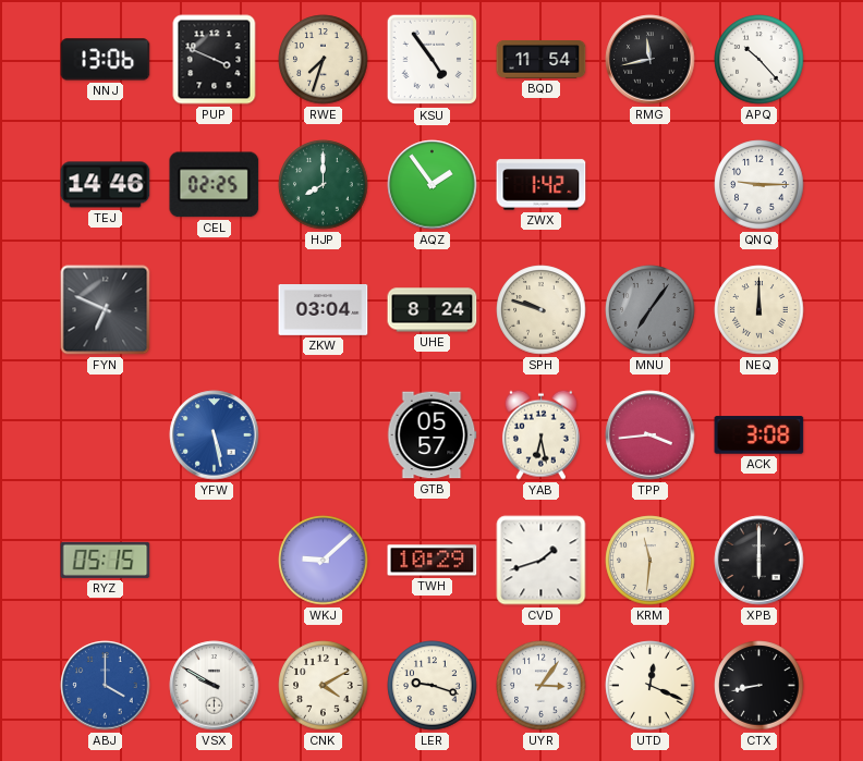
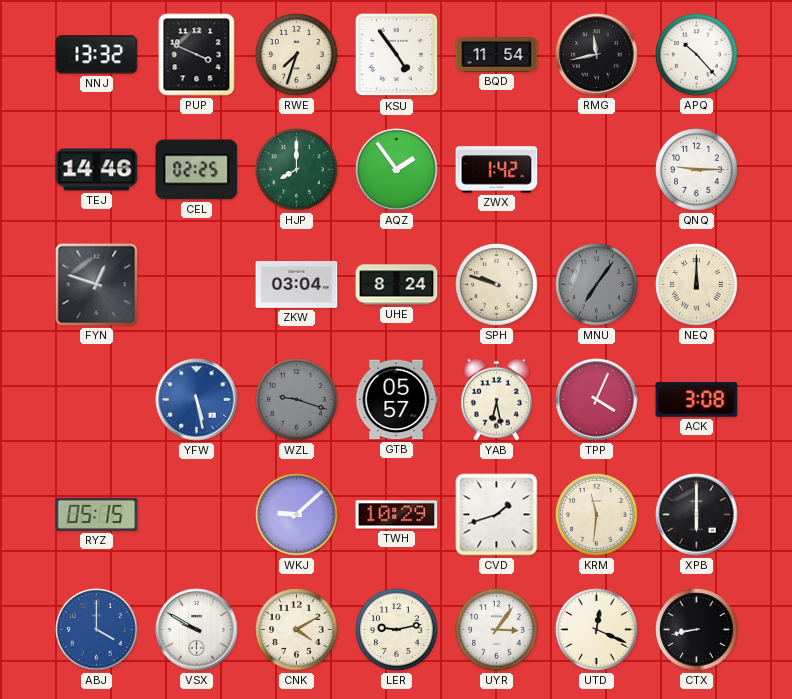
NNJ: 13:06 -> 13:32
FYN: 6:49 -> 12:48
WZL: none -> 9:18
TPP: 3:44 -> 4:04
LER: 9:18 -> 9:13
